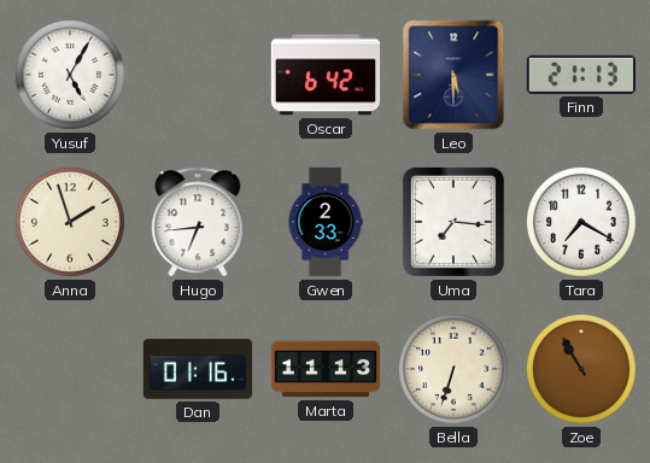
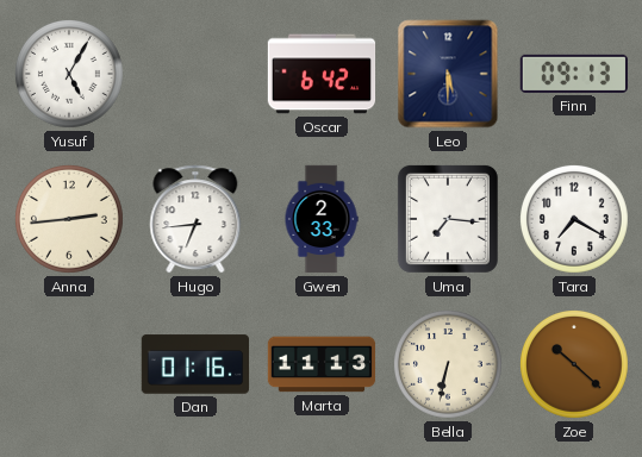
Finn: 21:13 -> 09:13
Anna: 1:57 -> 2:44
Bella: 6:33 -> 6:32
Zoe: 10:55 -> 10:22
